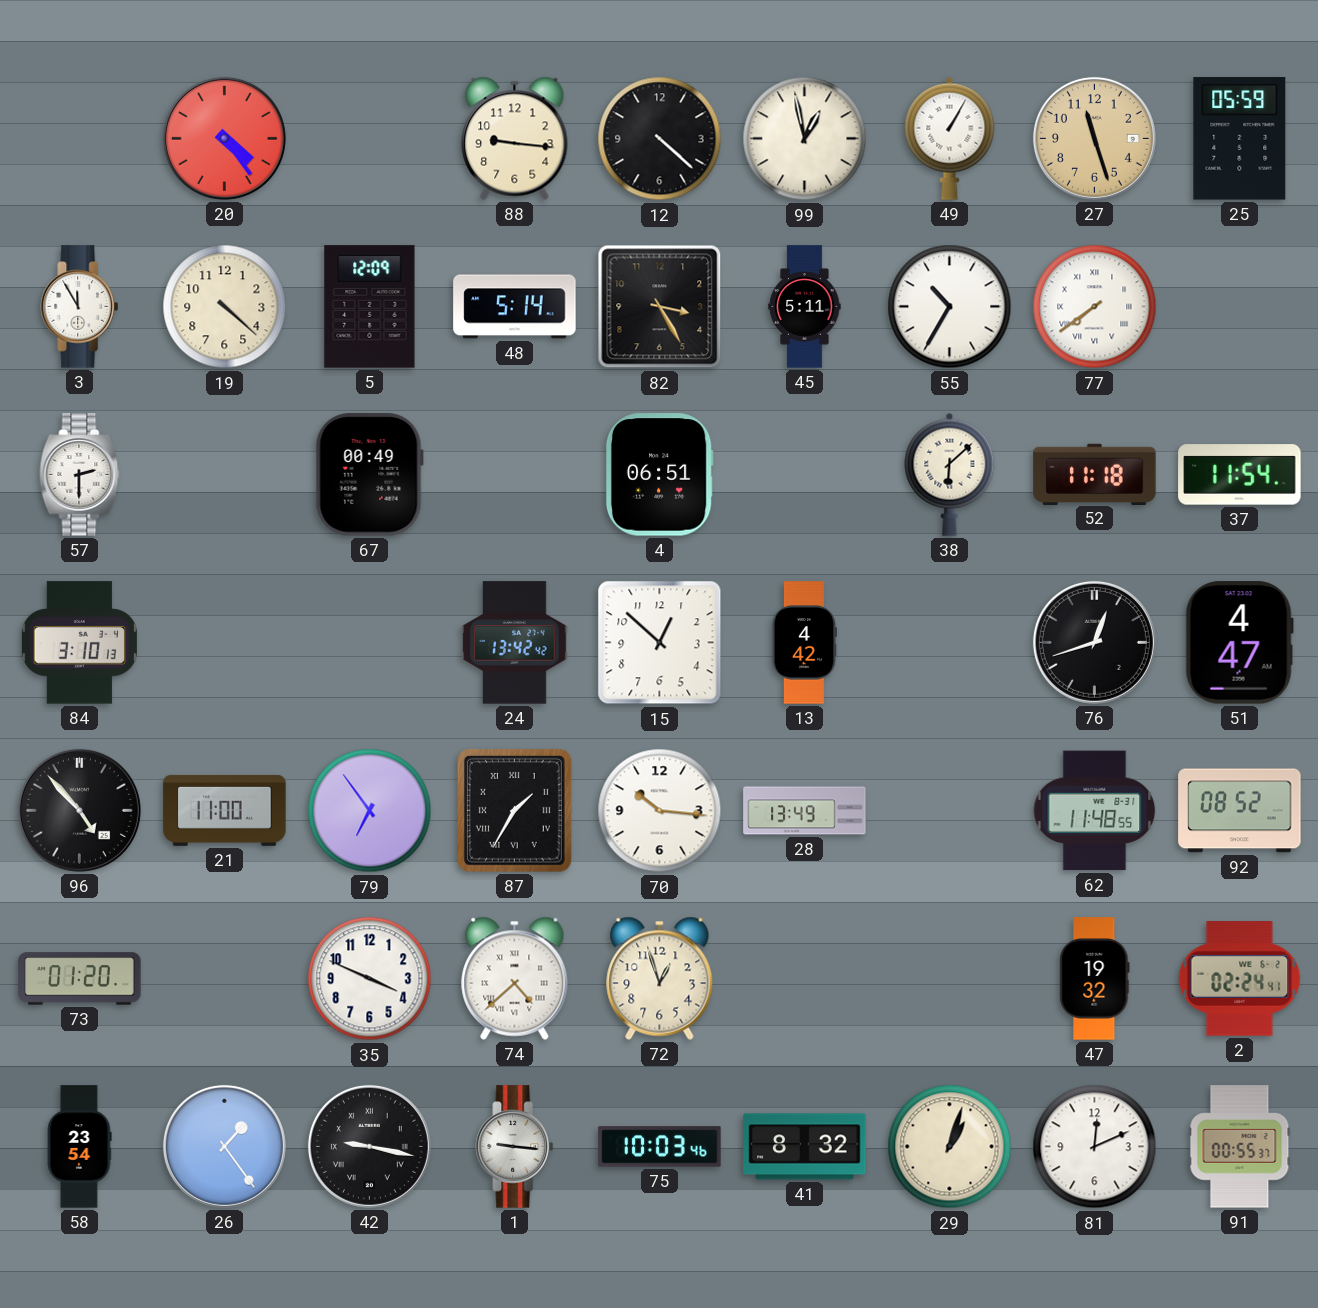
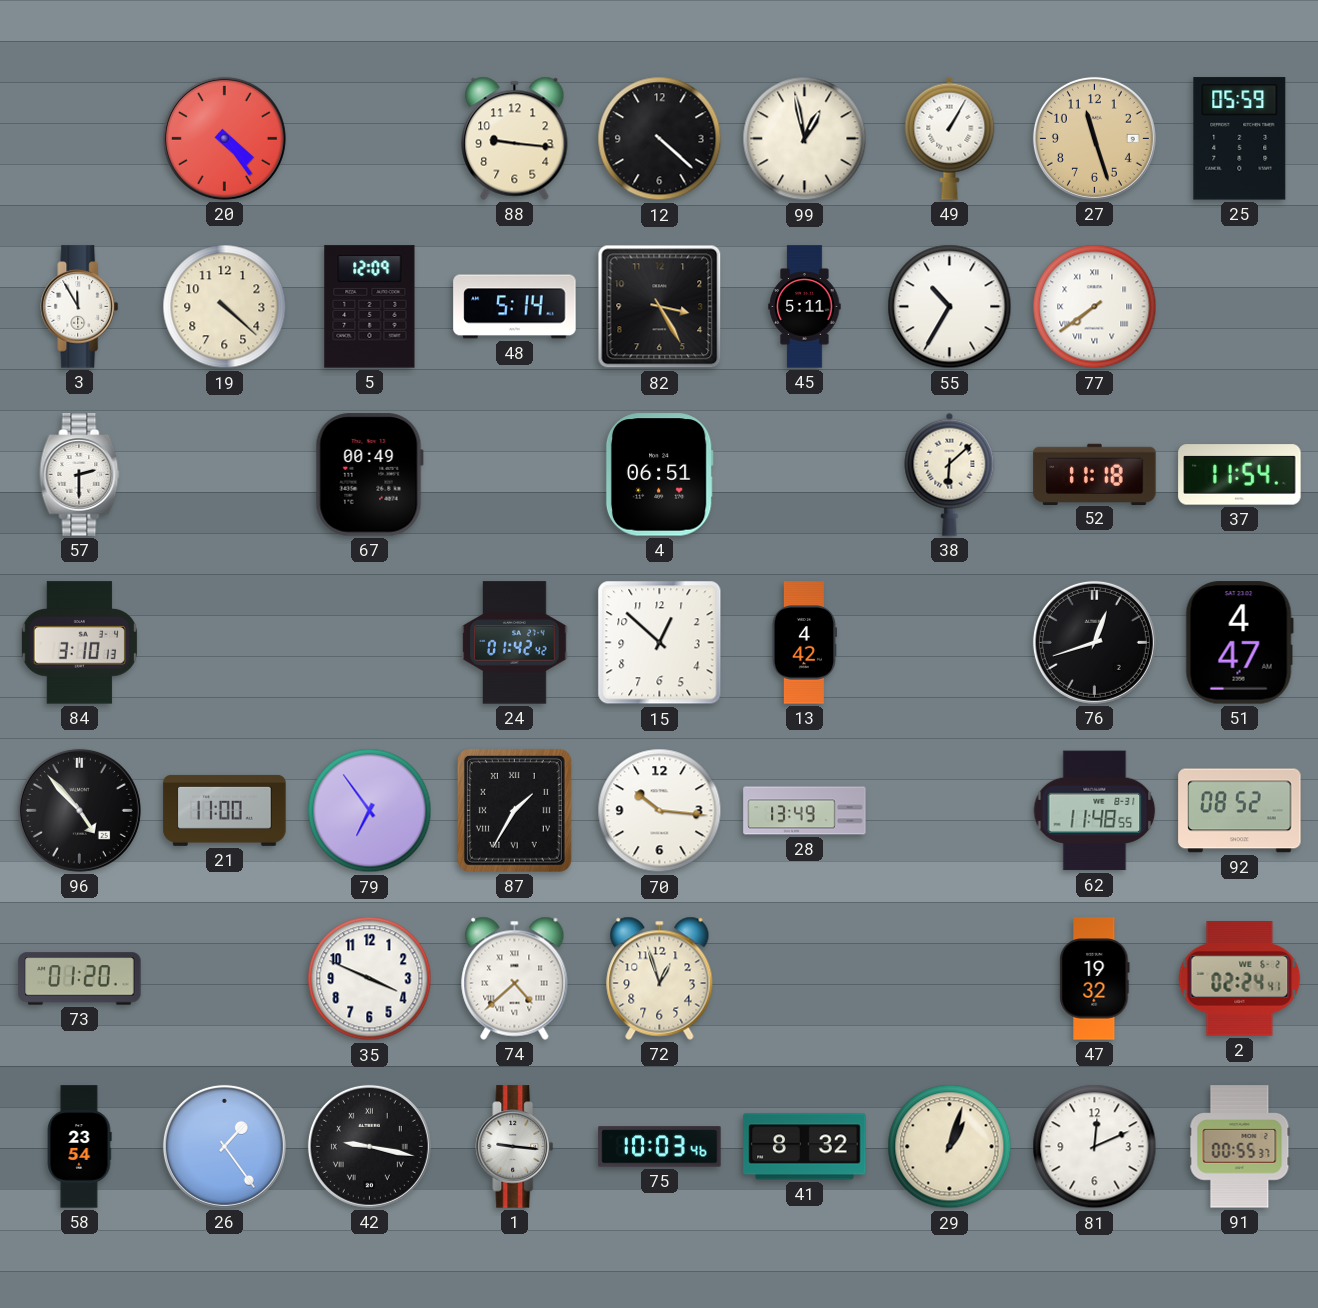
24: 13:42 -> 01:42
